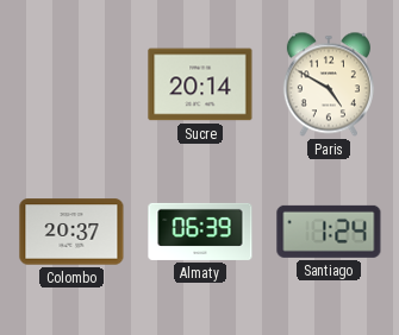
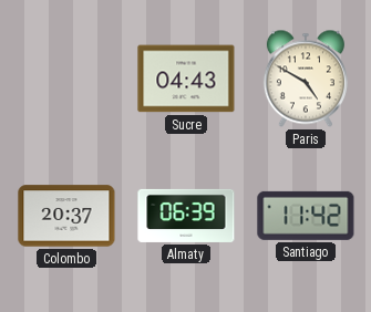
Sucre: 20:14 -> 04:43
Santiago: 1:24 -> 11:42
